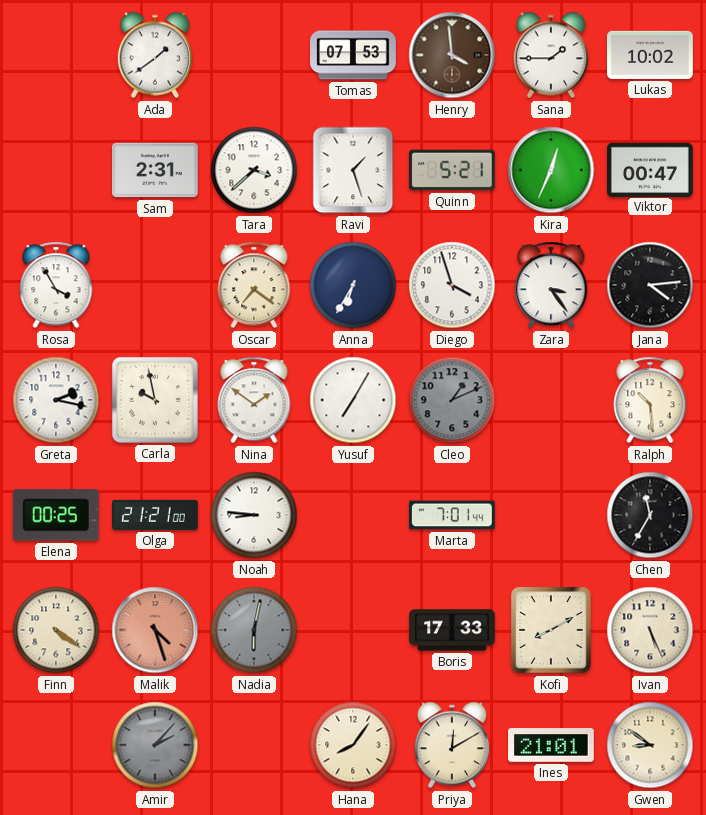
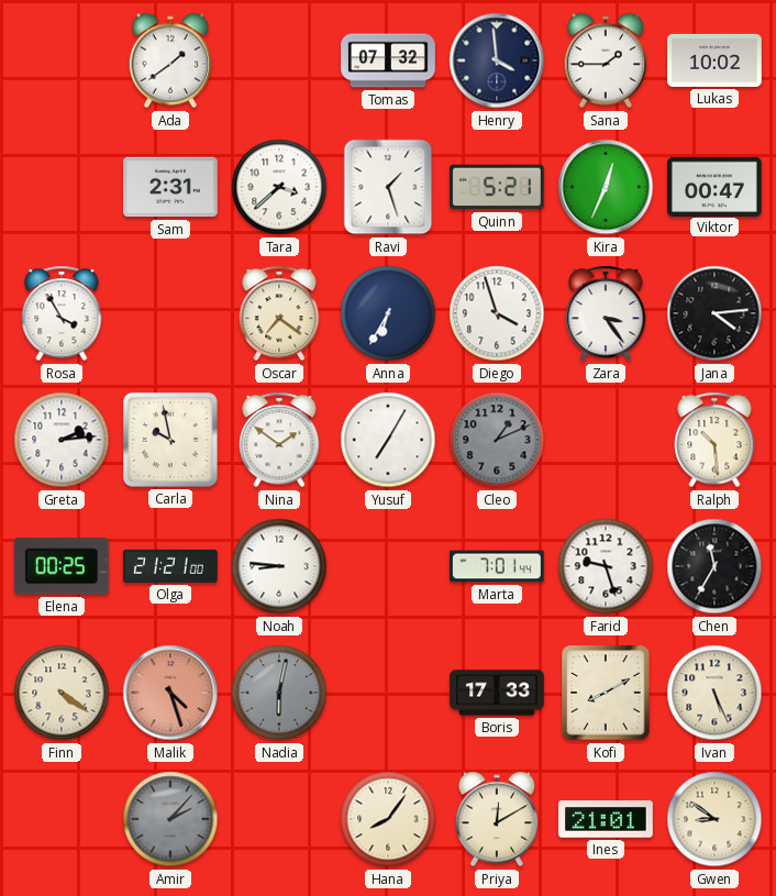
Tomas: 07:53 -> 07:32
Henry dial: brown -> navy
Greta: 2:17 -> 2:14
Farid: none -> 9:27
